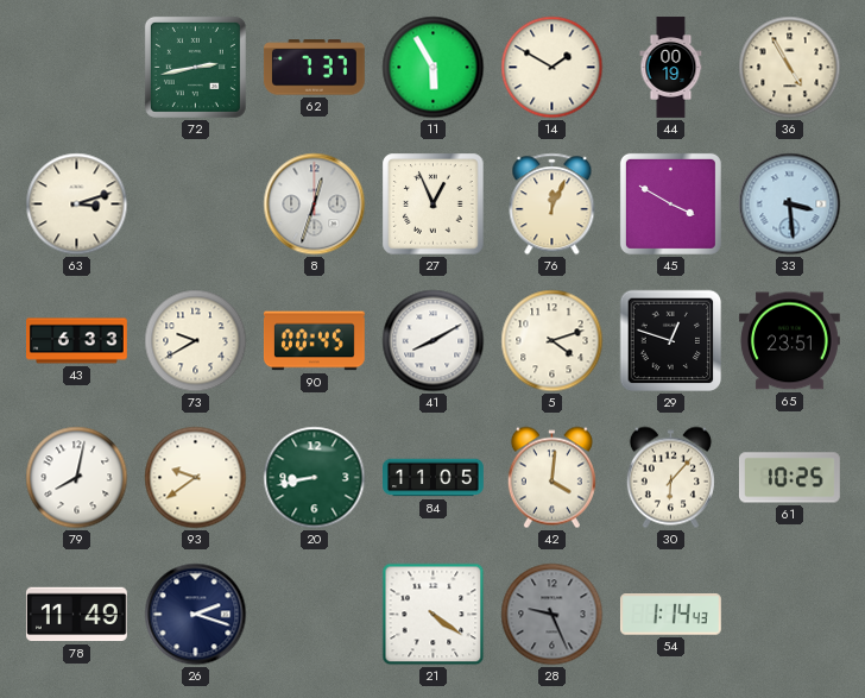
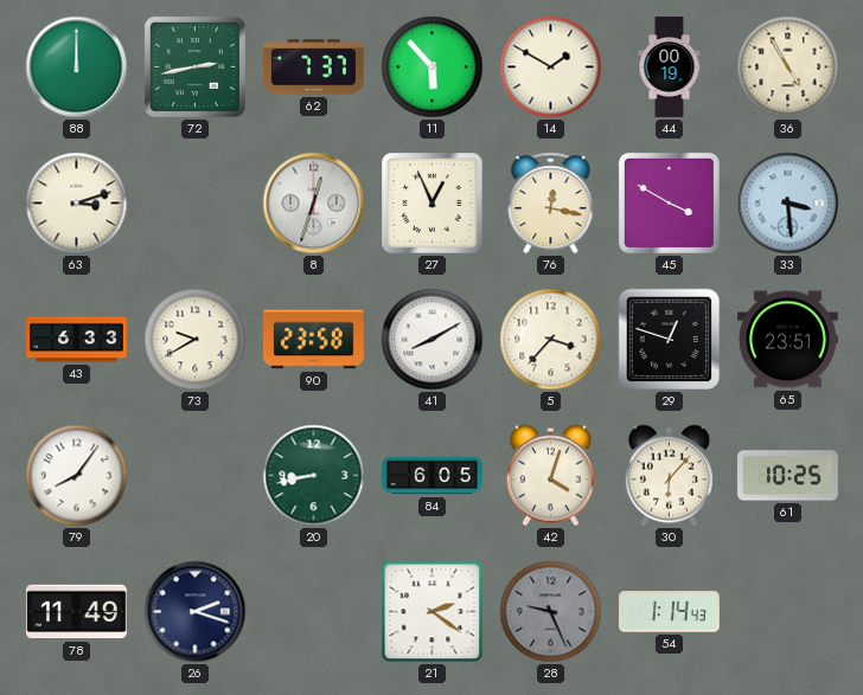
88: none -> 12:00
11: 5:55 -> 5:53
76: 12:04 -> 12:17
90: 00:45 -> 23:58
5: 4:12 -> 3:37
79: 8:02 -> 8:06
93: 9:39 -> none
84: 11:05 -> 6:05
42: 4:01 -> 4:03
21: 4:21 -> 2:21
